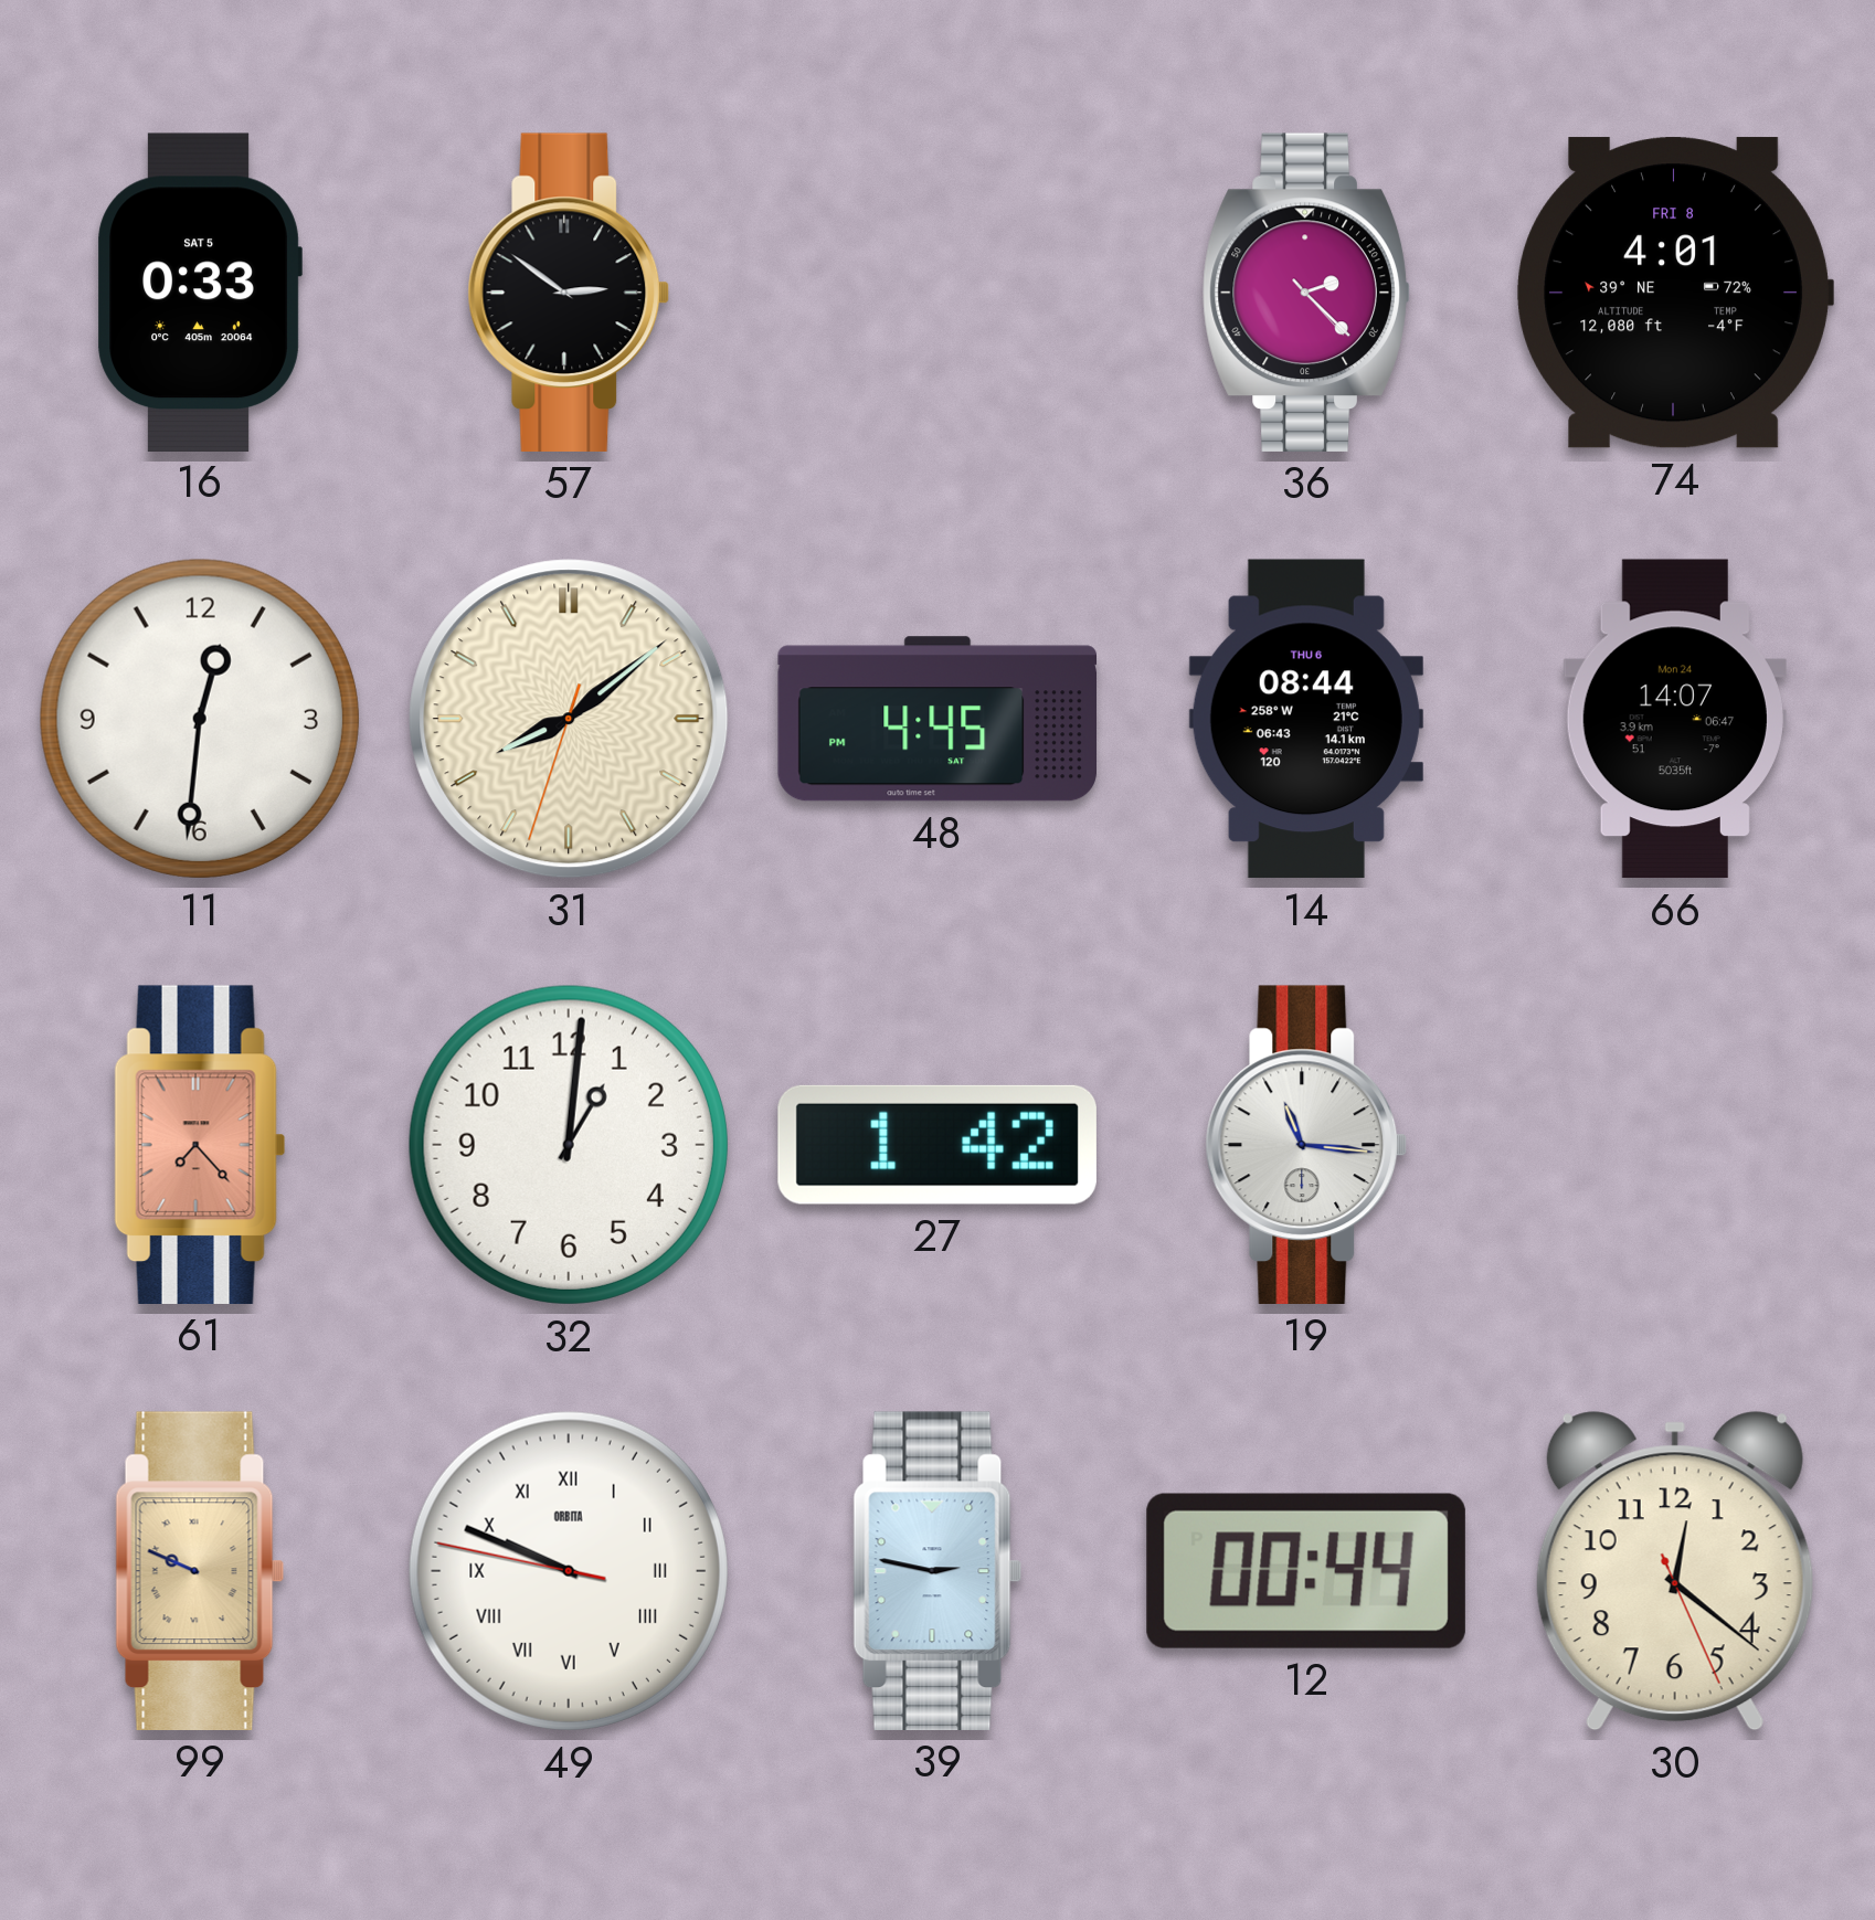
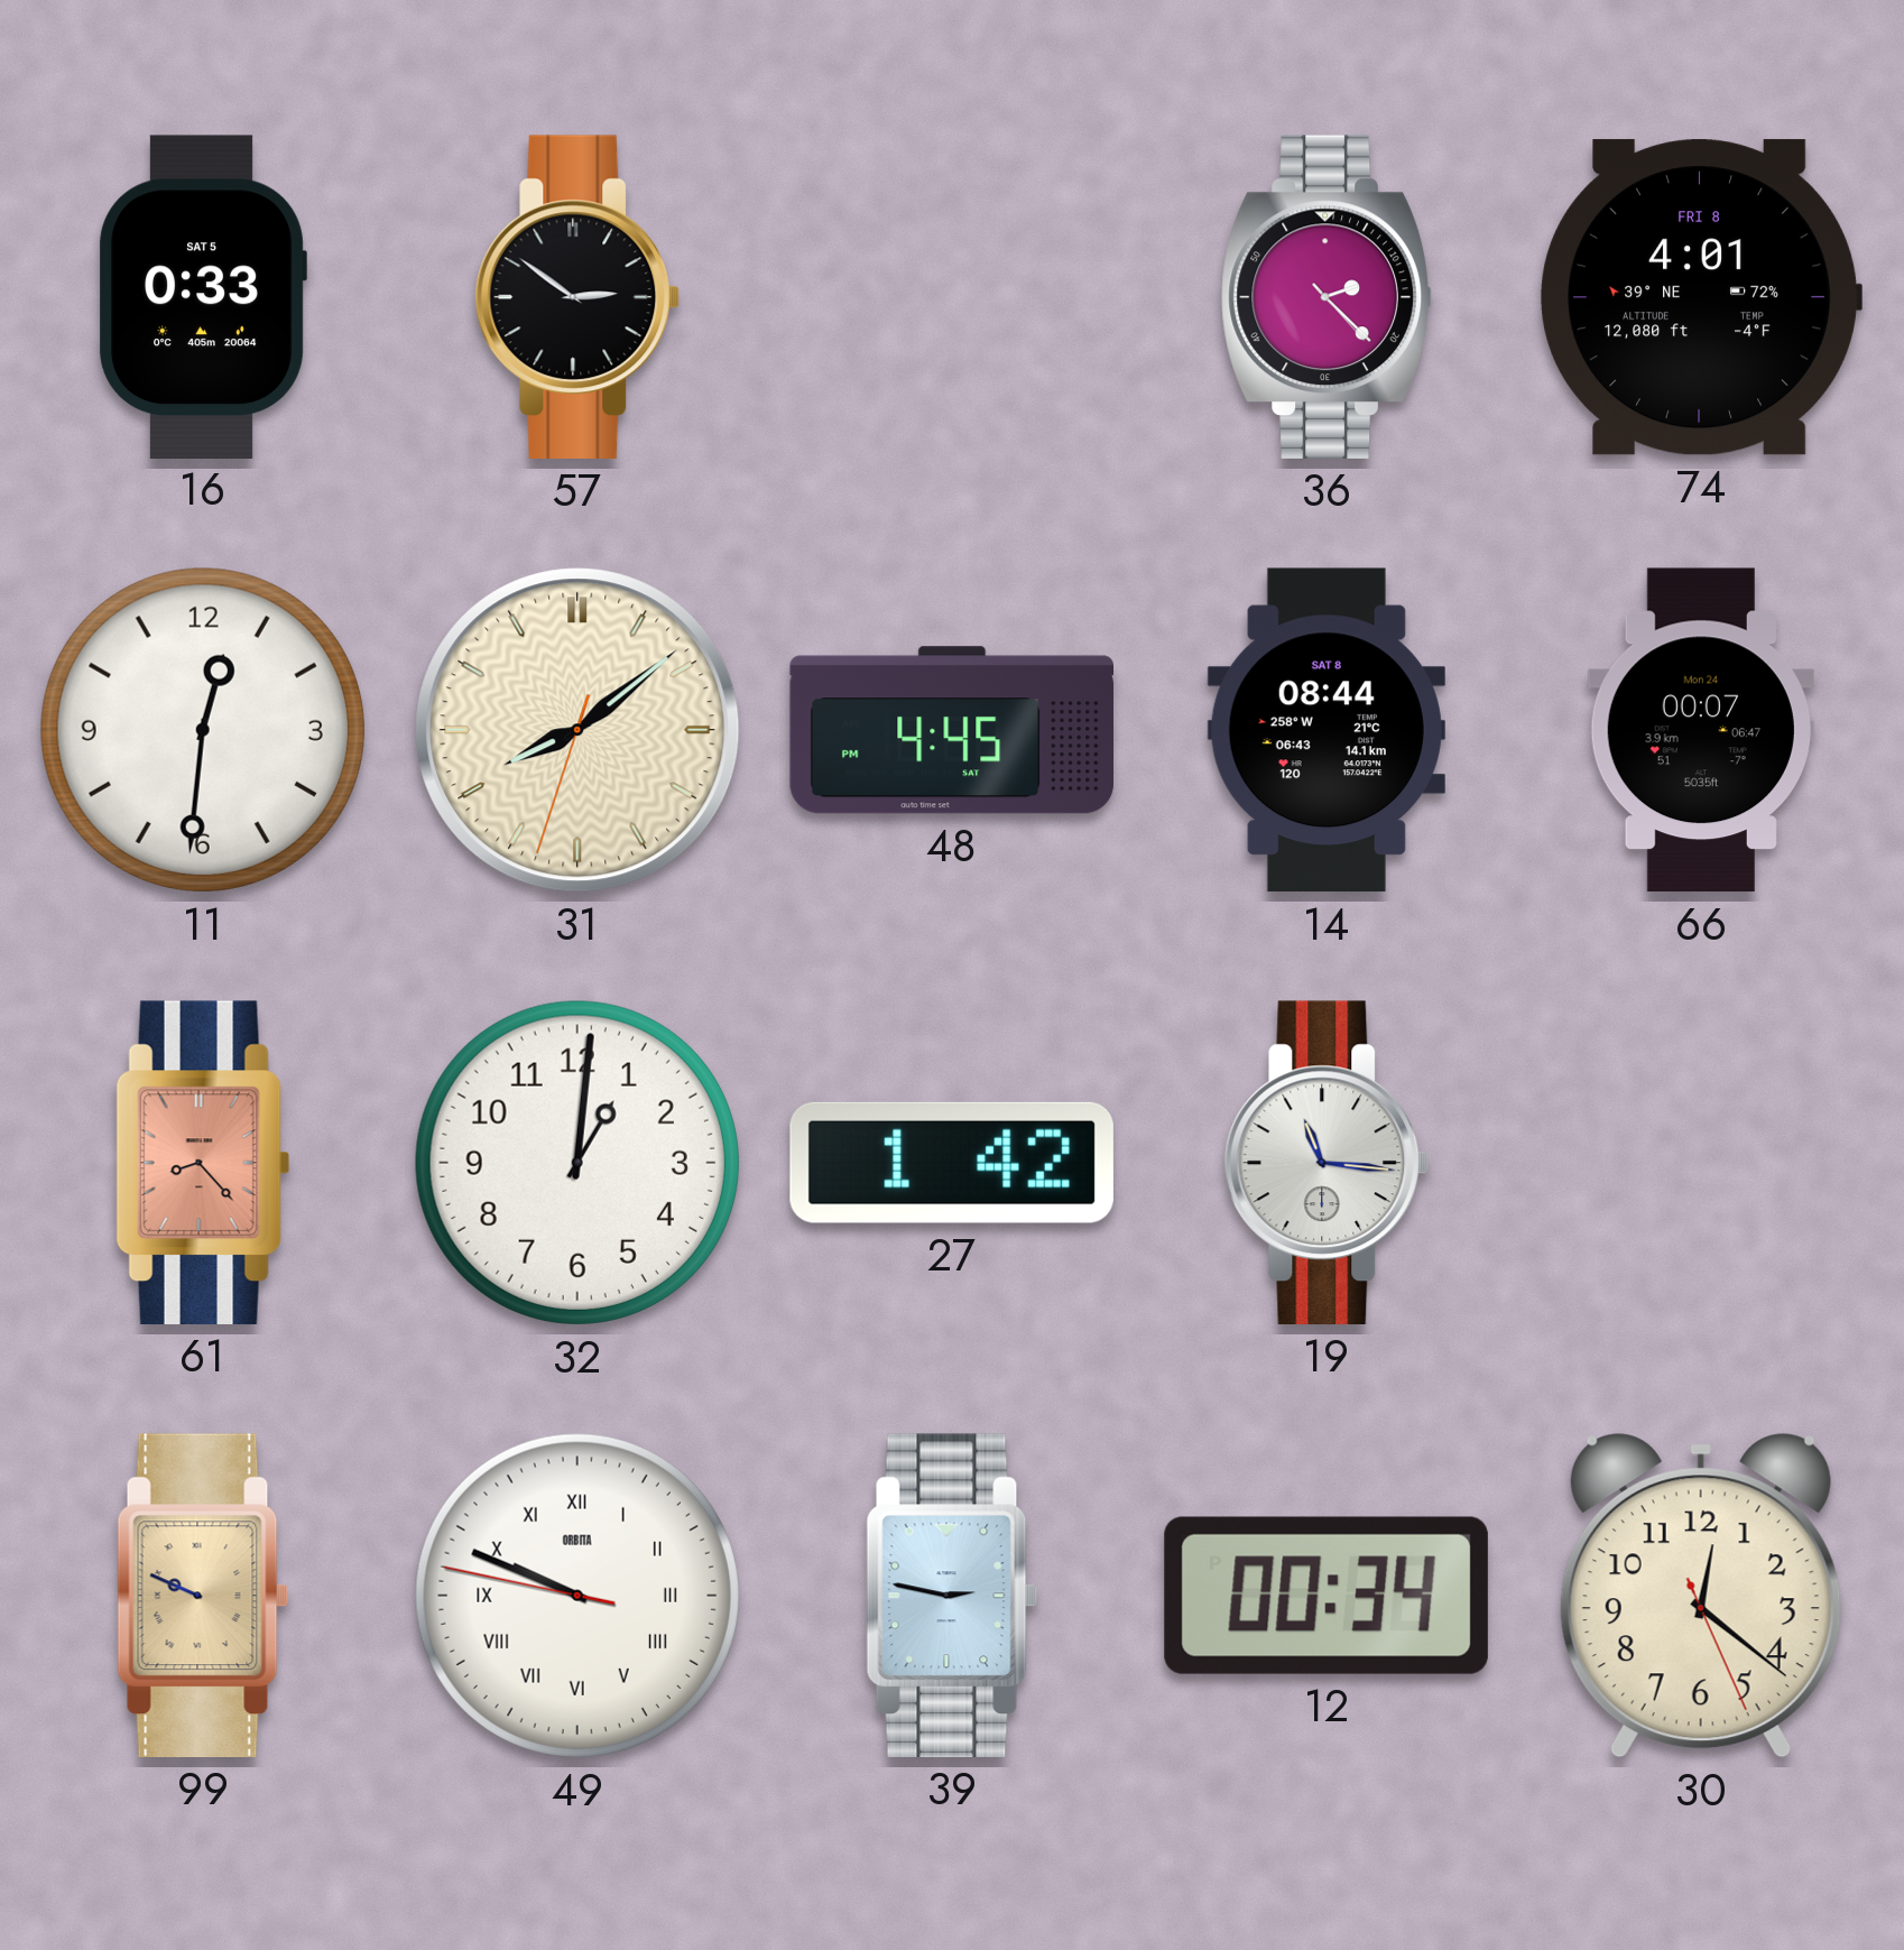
14 date: THU 6 -> SAT 8
66: 14:07 -> 00:07
61: 7:23 -> 8:23
12: 00:44 -> 00:34
